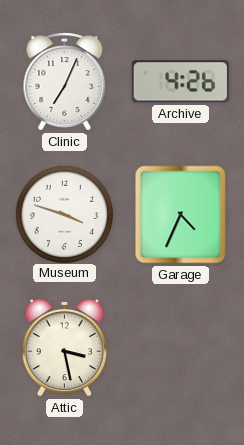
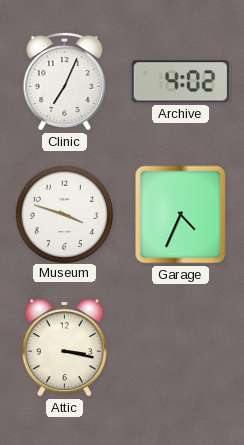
Archive: 4:26 -> 4:02
Attic: 3:28 -> 3:17
